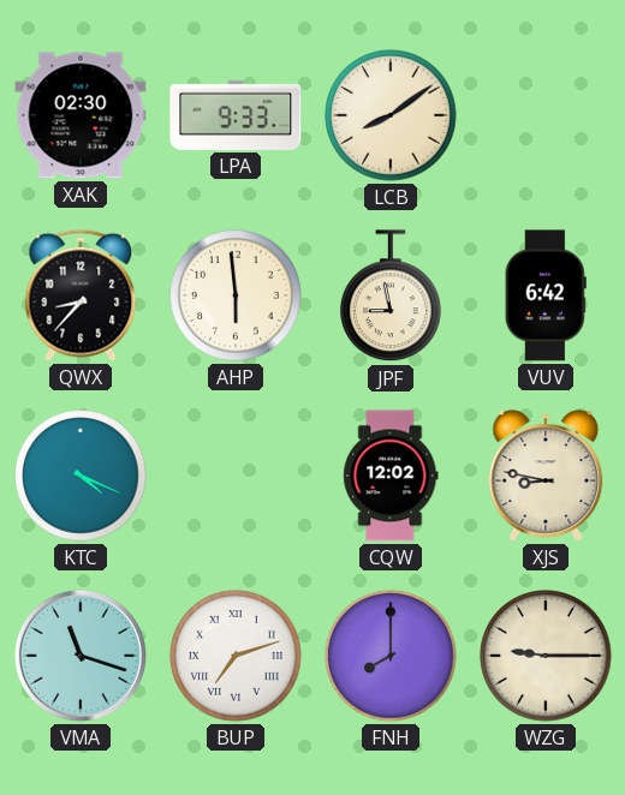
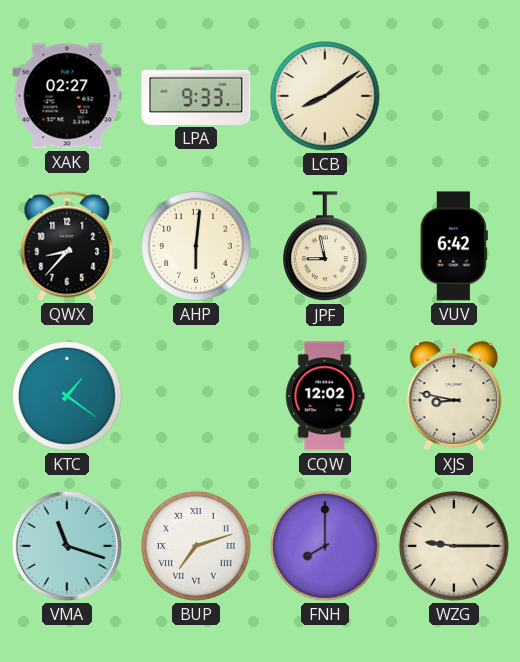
XAK: 02:30 -> 02:27
AHP: 5:59 -> 6:01
KTC: 4:19 -> 1:21
